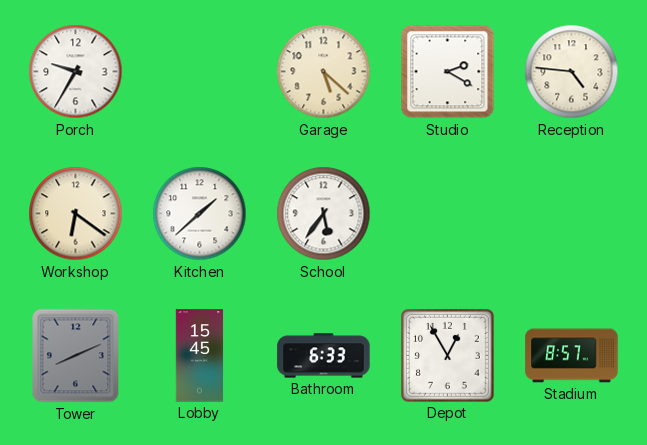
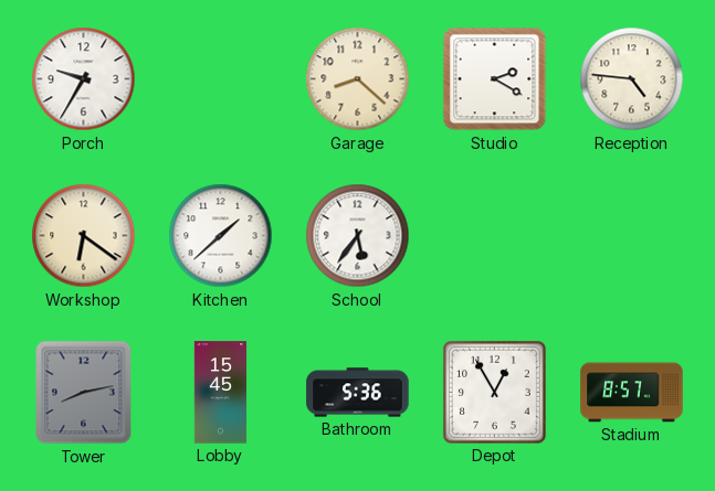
Garage: 5:22 -> 8:22
Tower: 8:11 -> 8:13
Bathroom: 6:33 -> 5:36
